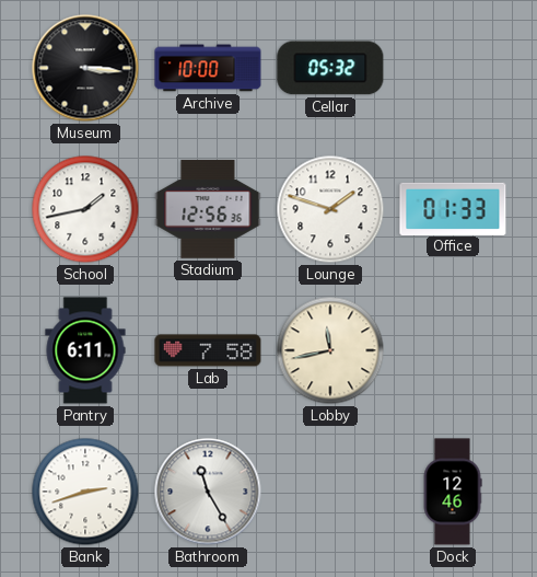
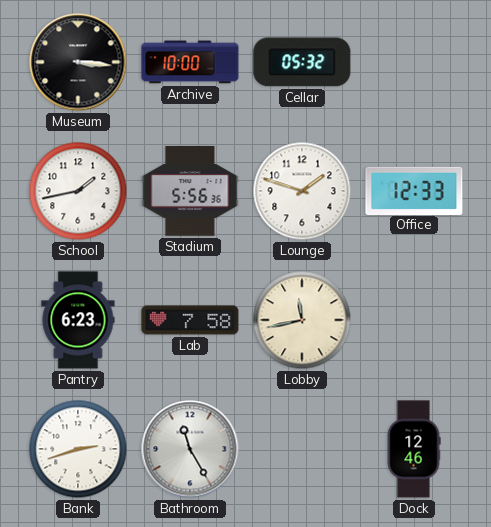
Stadium: 12:56 -> 5:56
Office: 01:33 -> 12:33
Pantry: 6:11 -> 6:23
